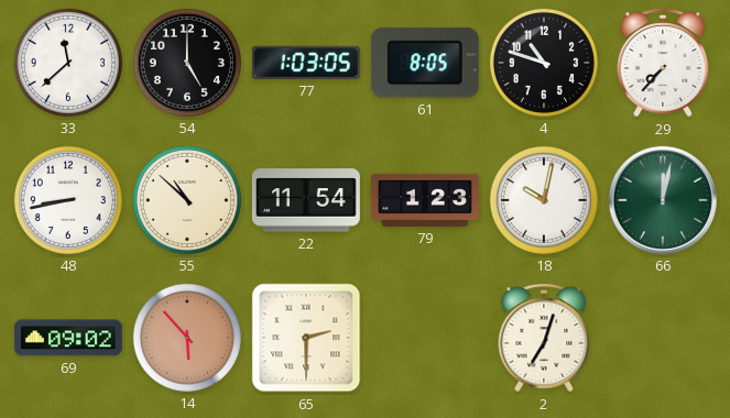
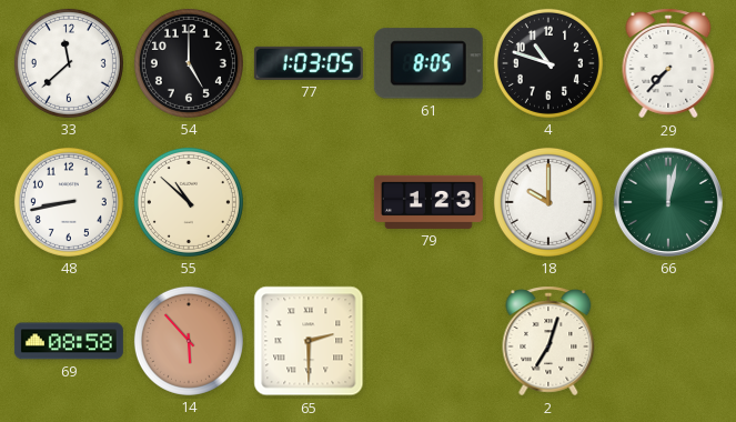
22: 11:54 -> none
18: 10:02 -> 10:00
69: 09:02 -> 08:58
